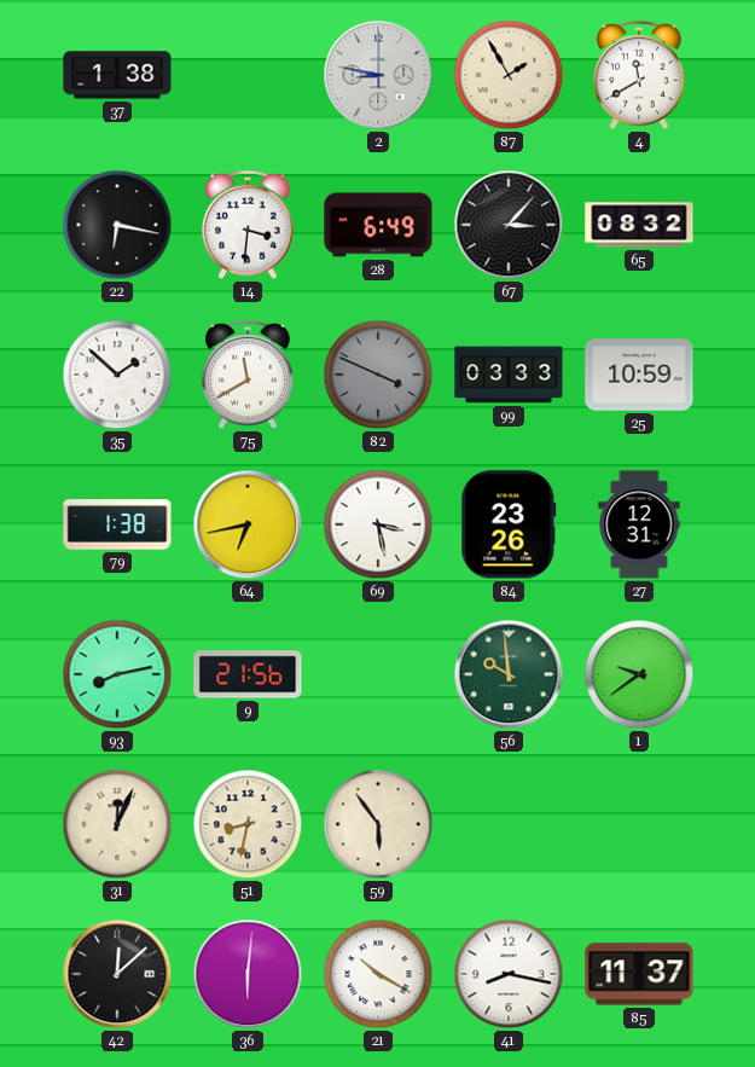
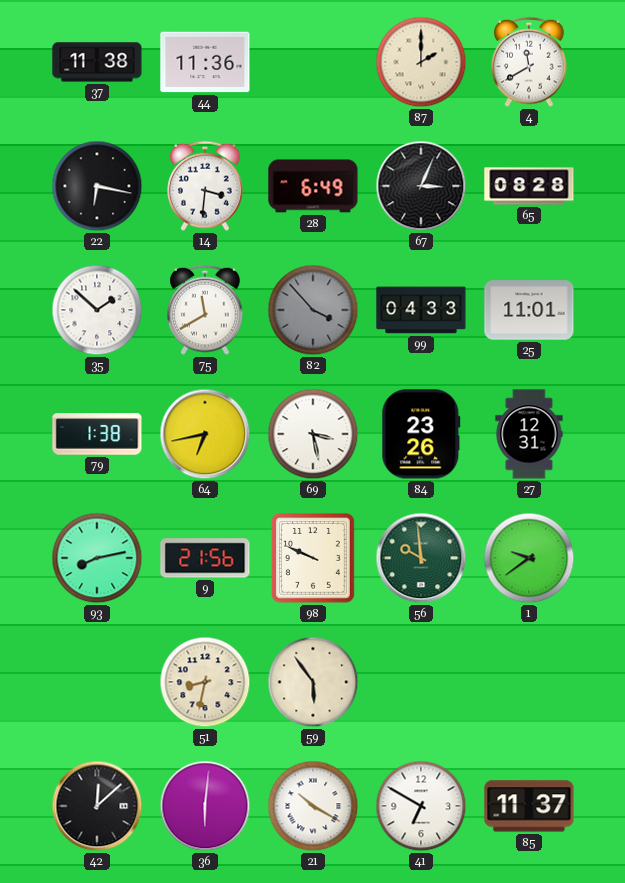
37: 1:38 -> 11:38
44: none -> 11:36
2: 8:47 -> none
87: 1:55 -> 2:00
67: 3:07 -> 3:04
65: 08:32 -> 08:28
82: 3:49 -> 3:53
99: 03:33 -> 04:33
25: 10:59 -> 11:01
98: none -> 9:49
31: 12:04 -> none
41: 8:17 -> 6:50
